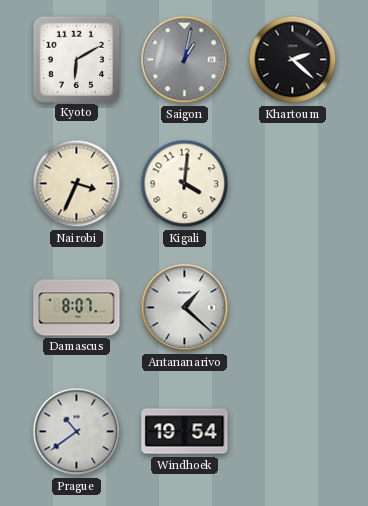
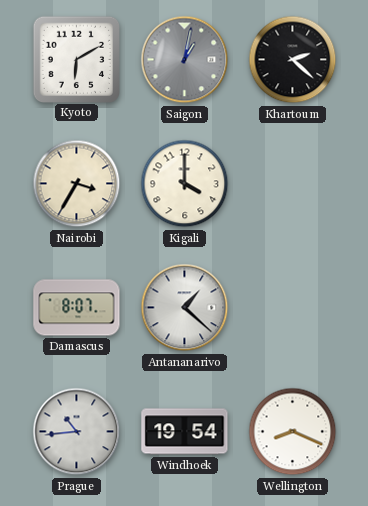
Nairobi: 3:34 -> 3:35
Kigali: 4:01 -> 4:00
Prague: 10:39 -> 10:44
Wellington: none -> 8:19
